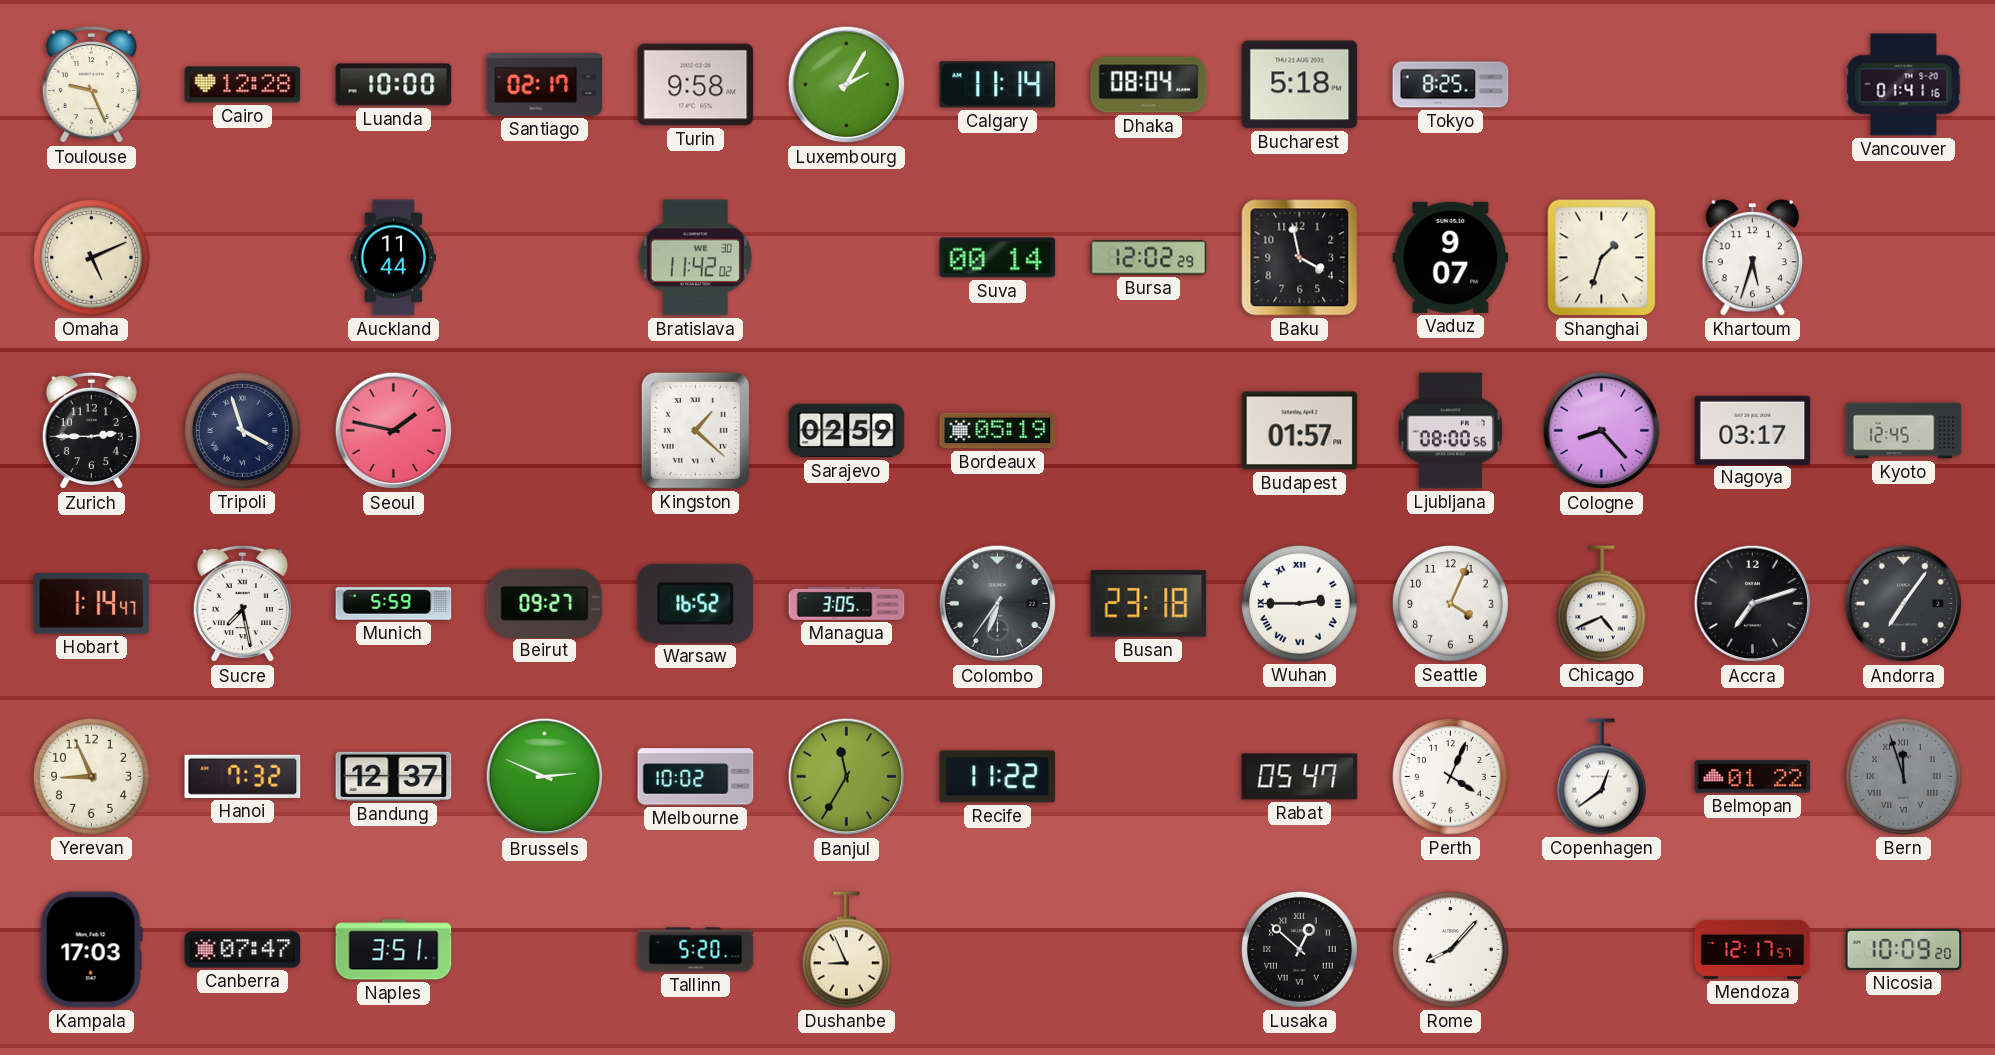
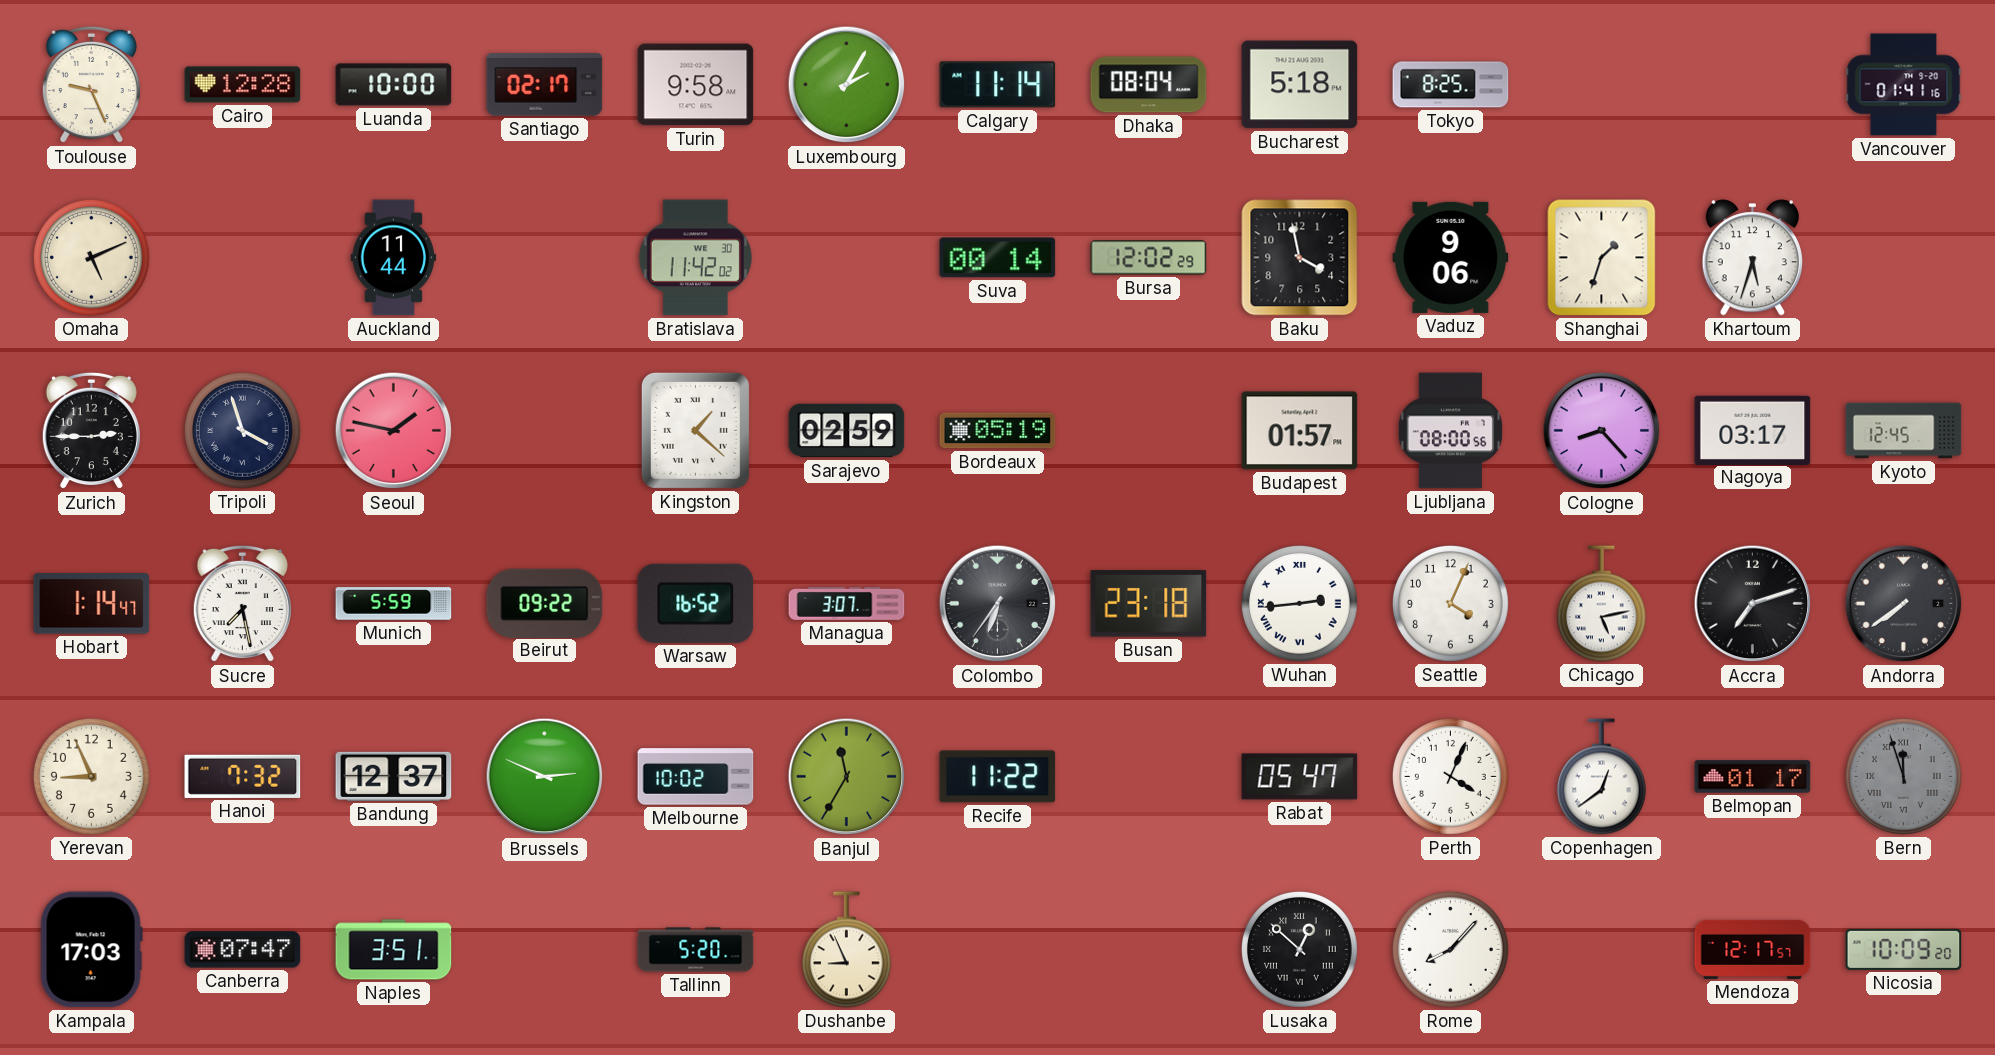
Vaduz: 9:07 -> 9:06
Beirut: 09:27 -> 09:22
Managua: 3:05 -> 3:07
Wuhan: 2:45 -> 2:44
Chicago: 4:41 -> 5:13
Andorra: 7:06 -> 7:39
Belmopan: 01:22 -> 01:17
